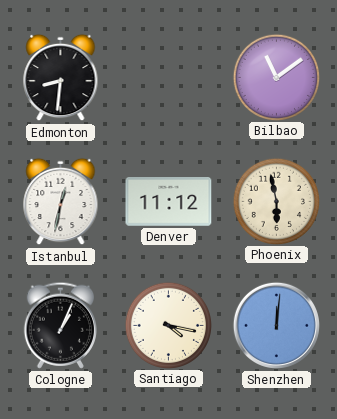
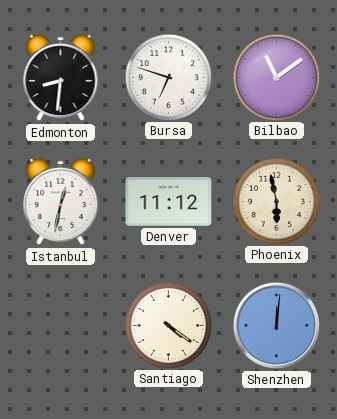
Bursa: none -> 6:48
Cologne: 1:04 -> none
Santiago: 4:17 -> 4:21
